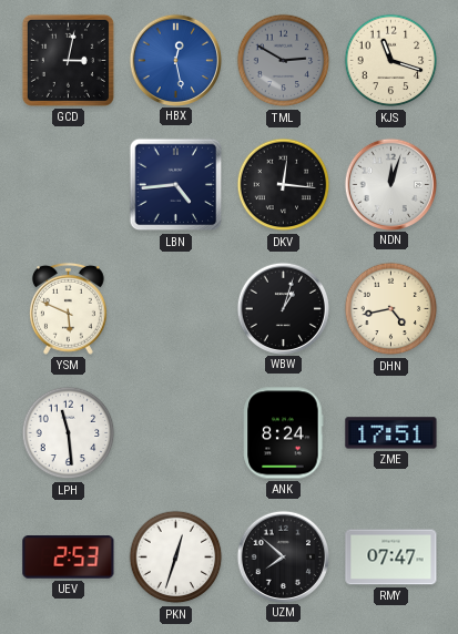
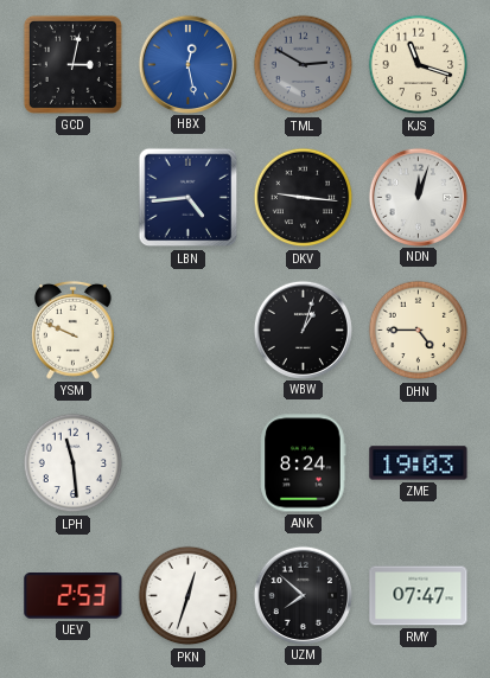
DKV: 12:16 -> 9:16
YSM: 5:49 -> 9:49
DHN: 4:43 -> 4:45
ZME: 17:51 -> 19:03
